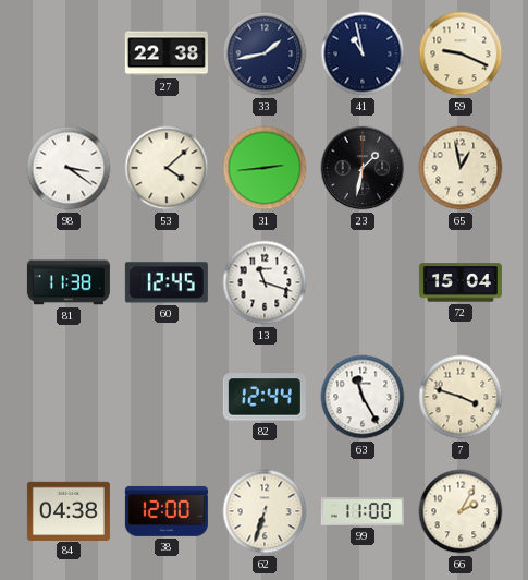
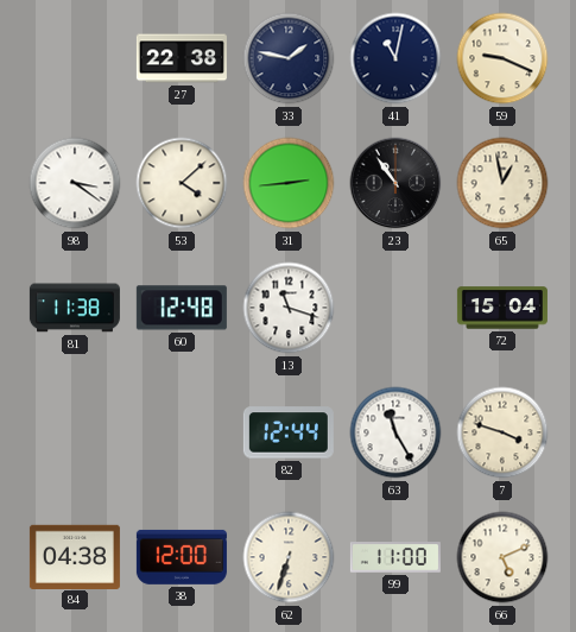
33: 1:43 -> 1:47
41: 10:58 -> 11:02
23: 1:32 -> 10:54
60: 12:45 -> 12:48
66: 2:05 -> 5:11
